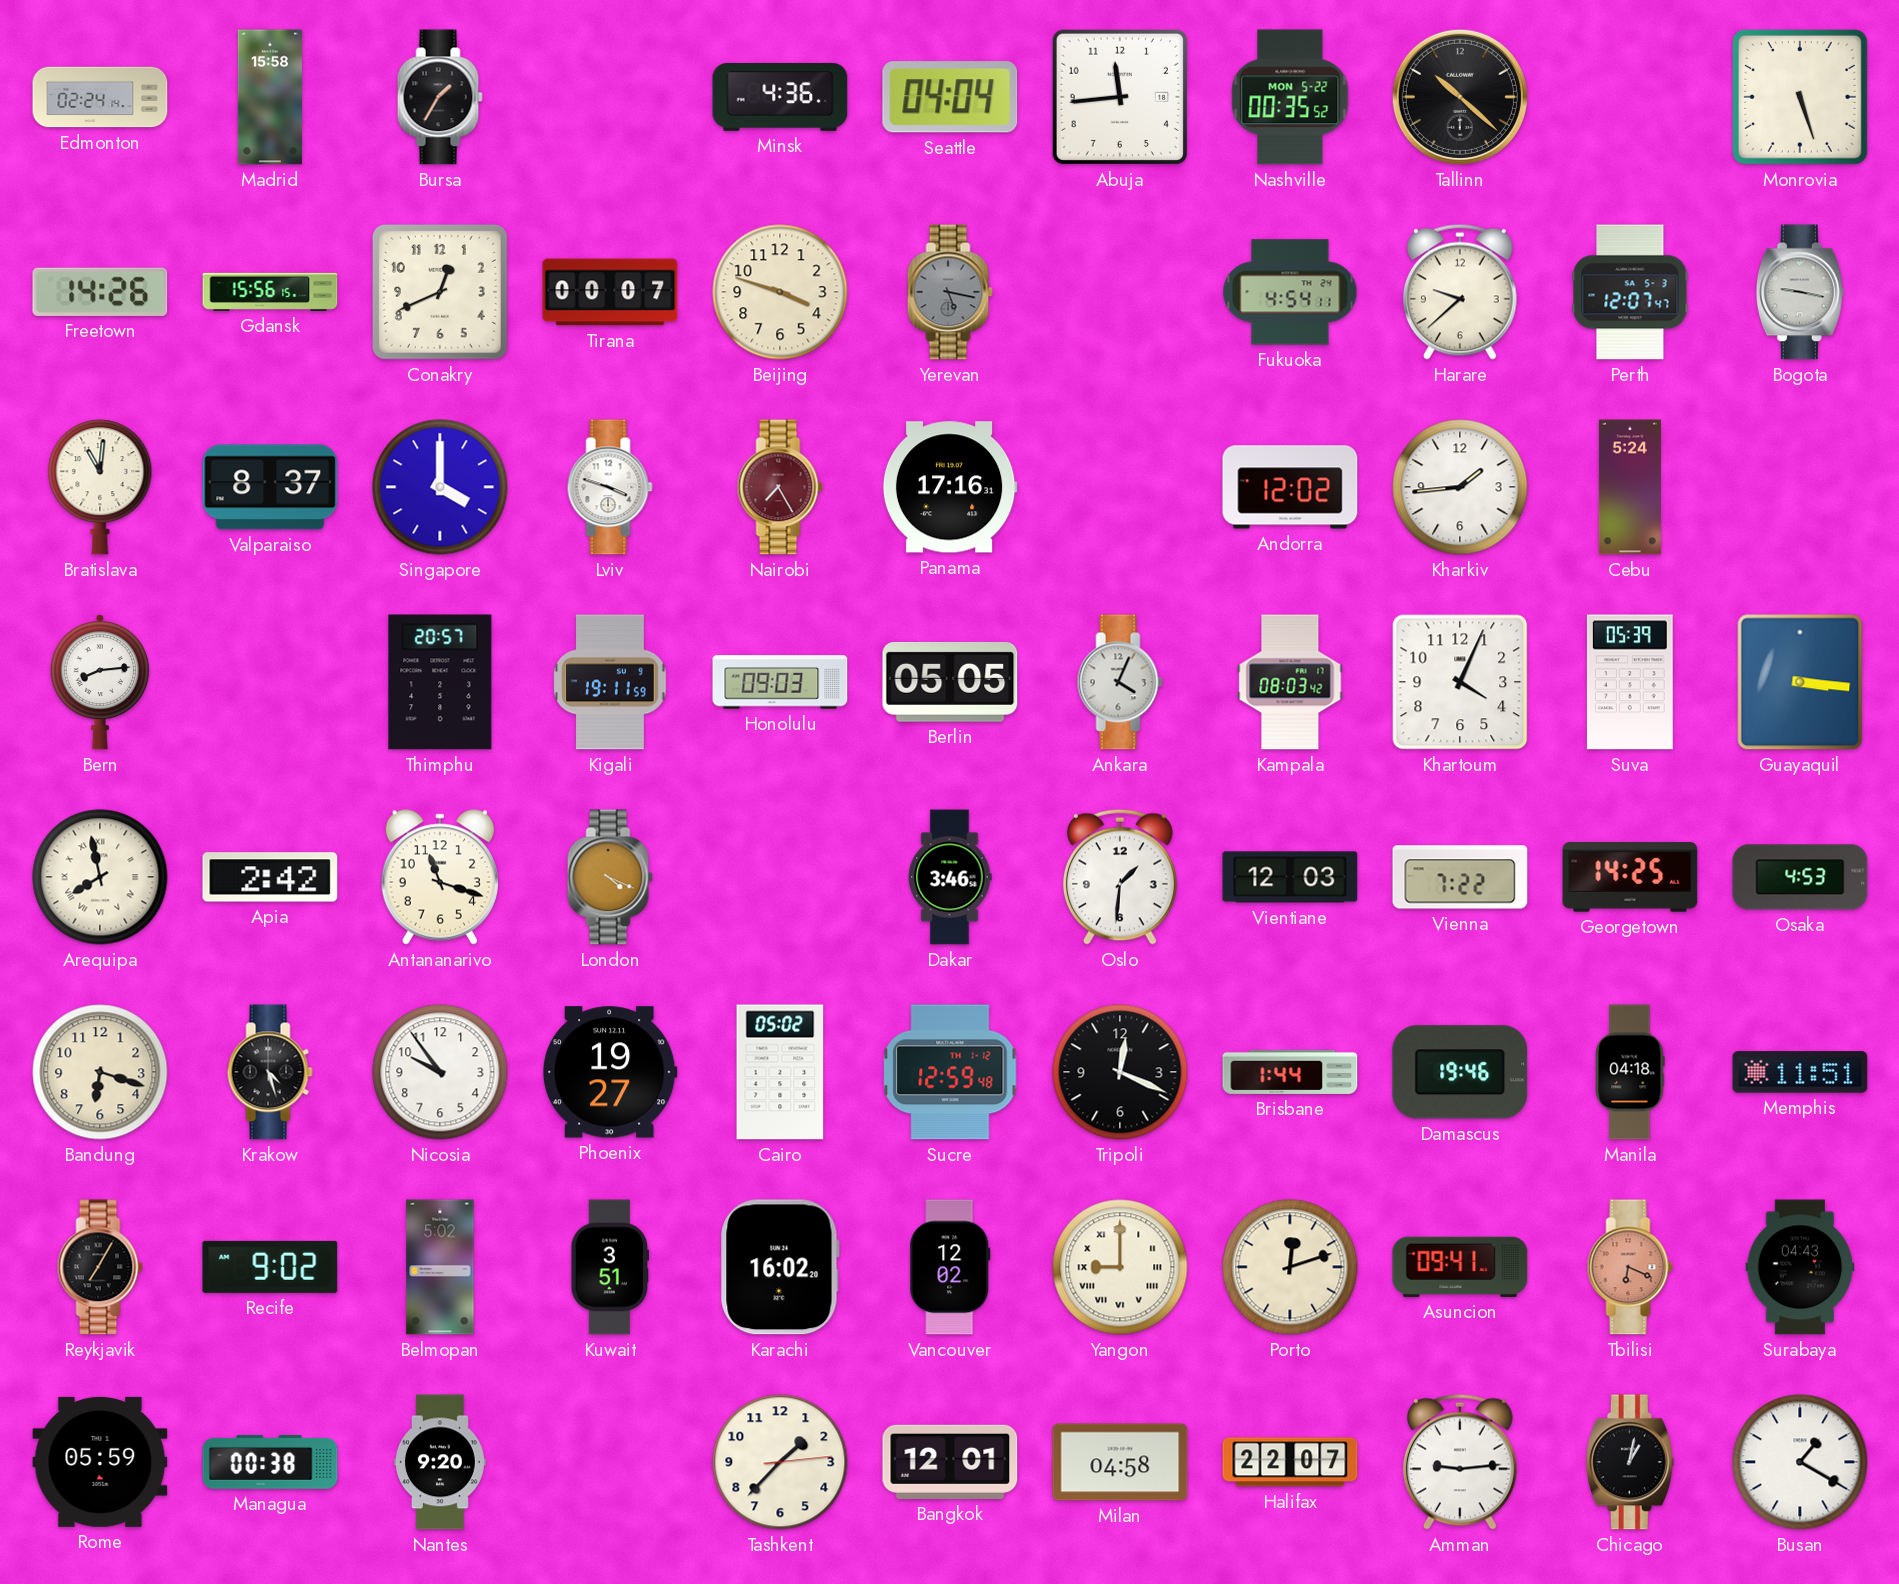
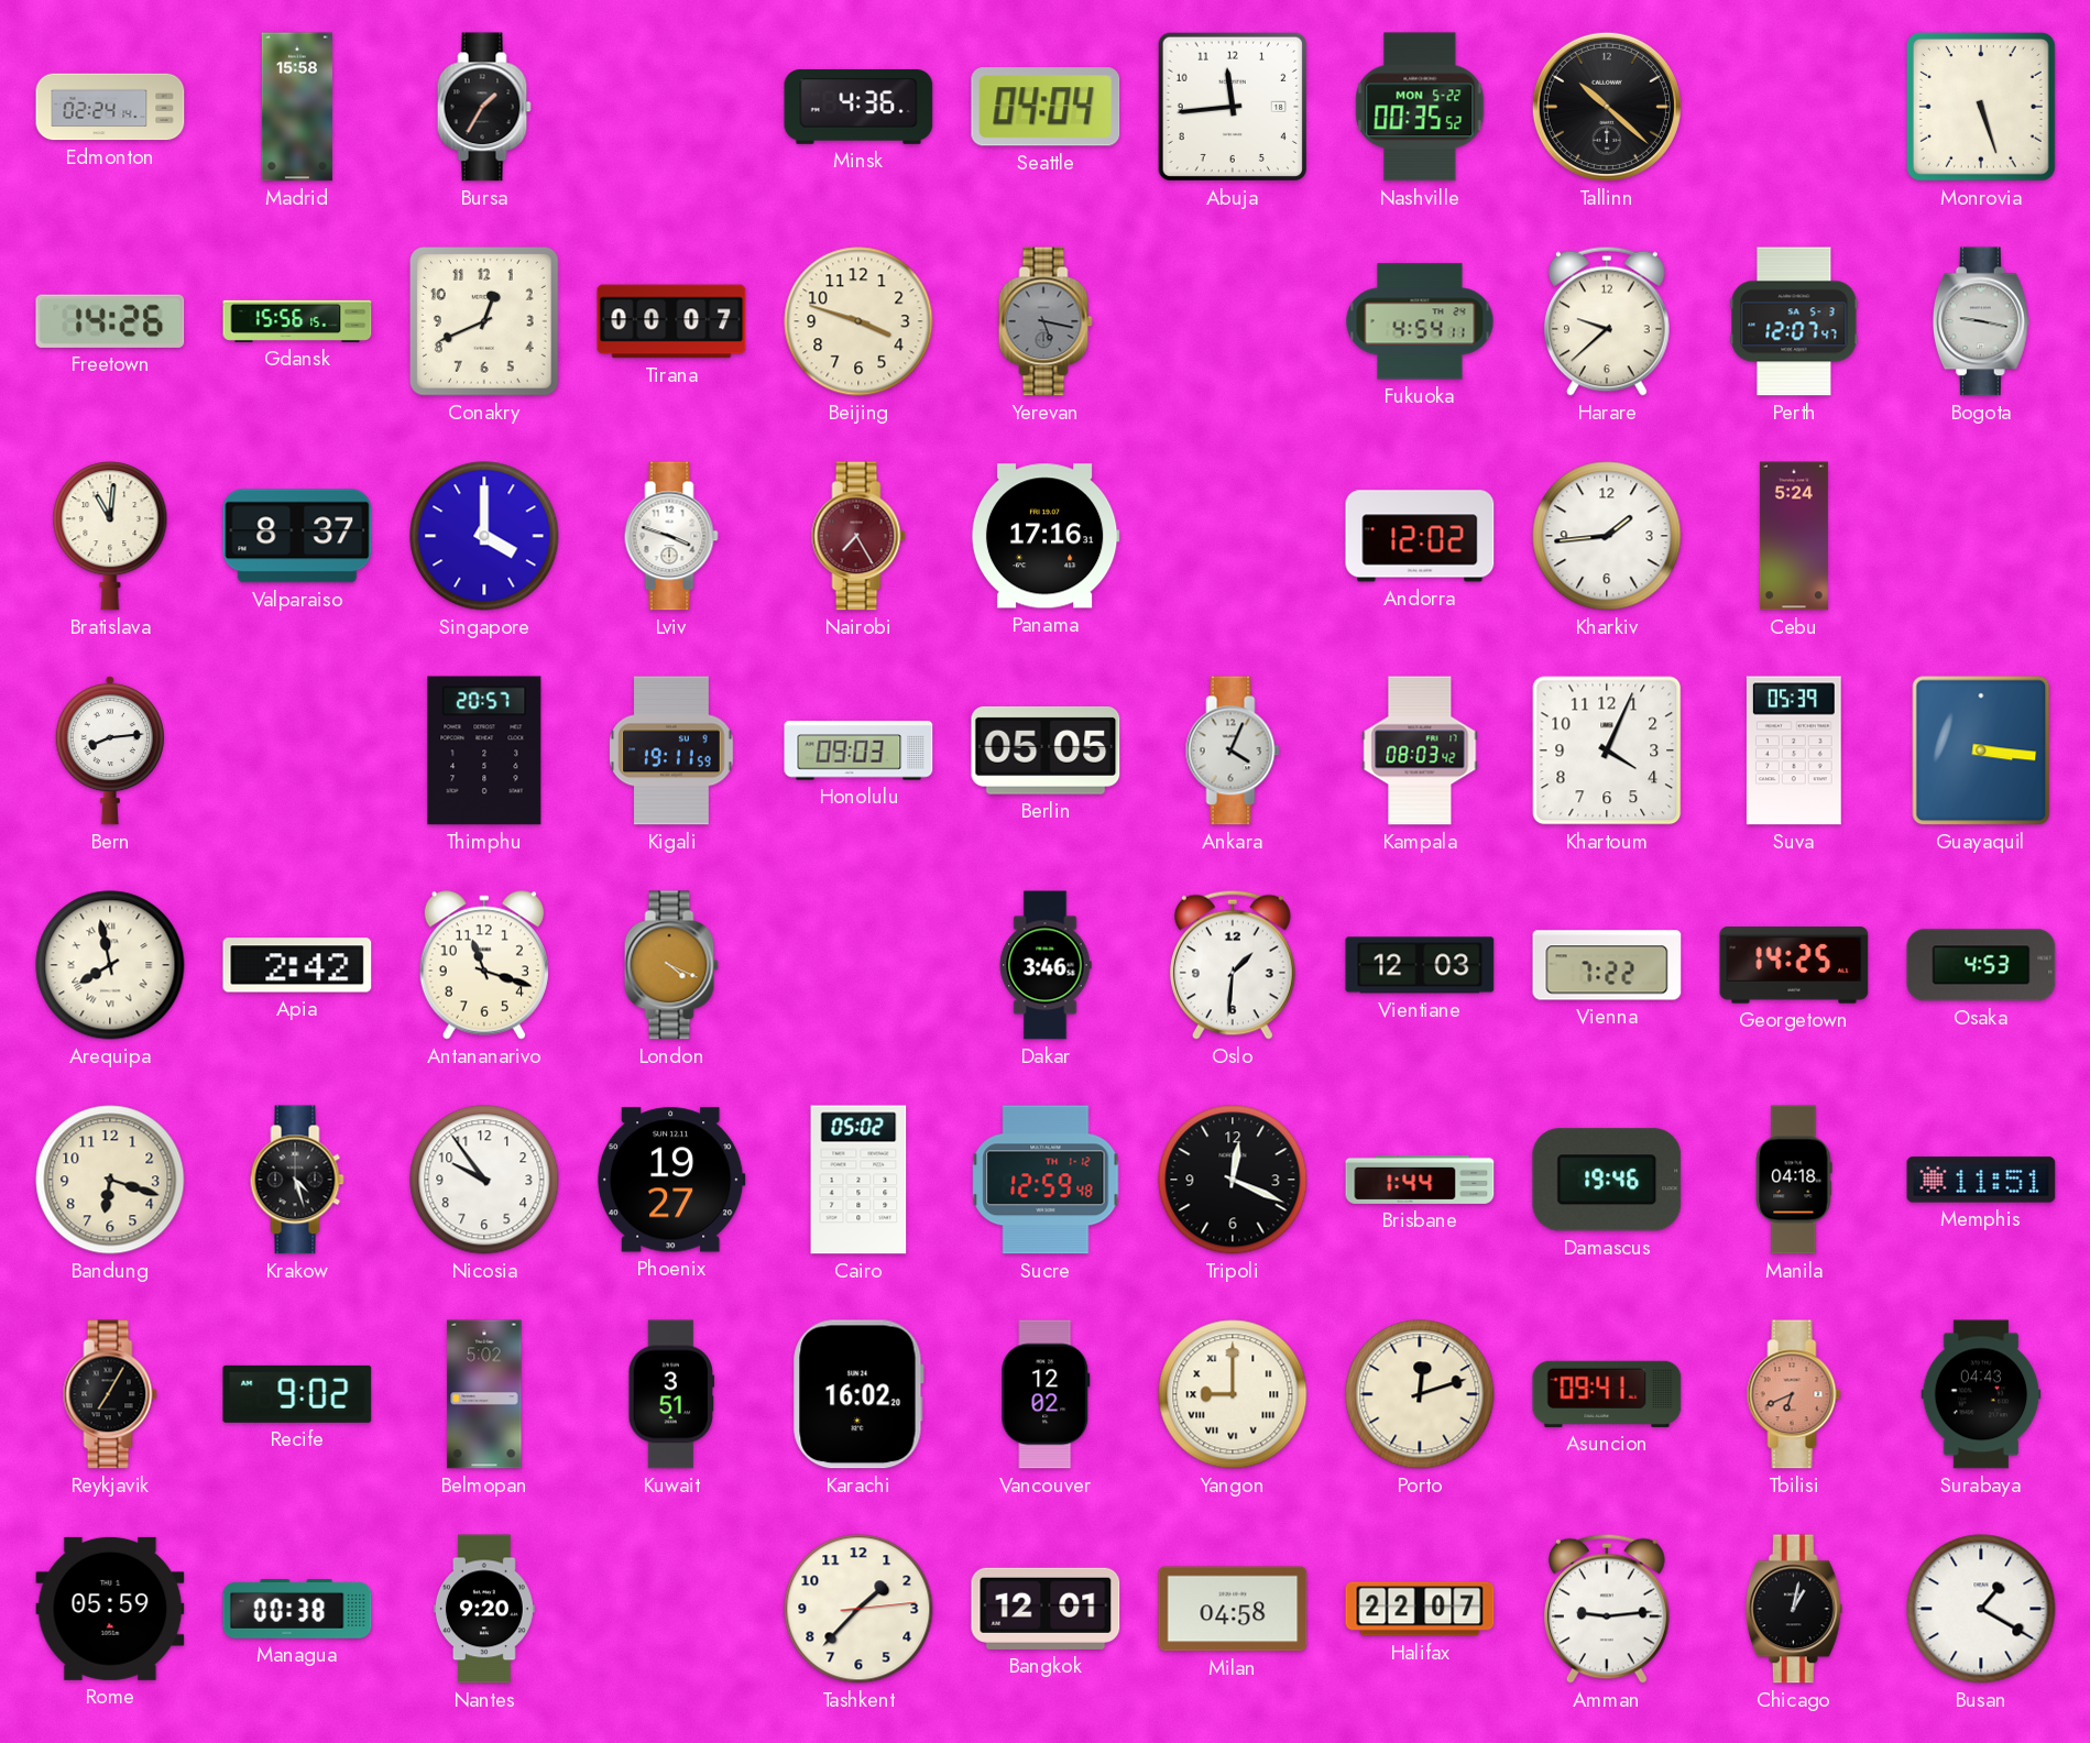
Tbilisi: 6:19 -> 6:41
